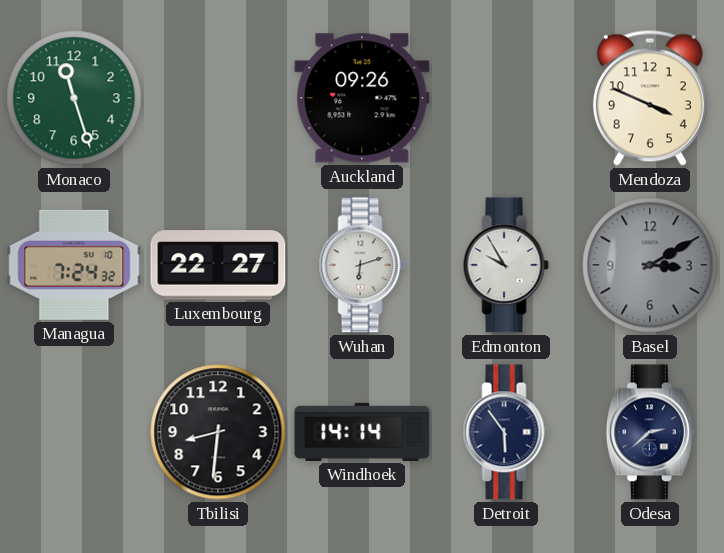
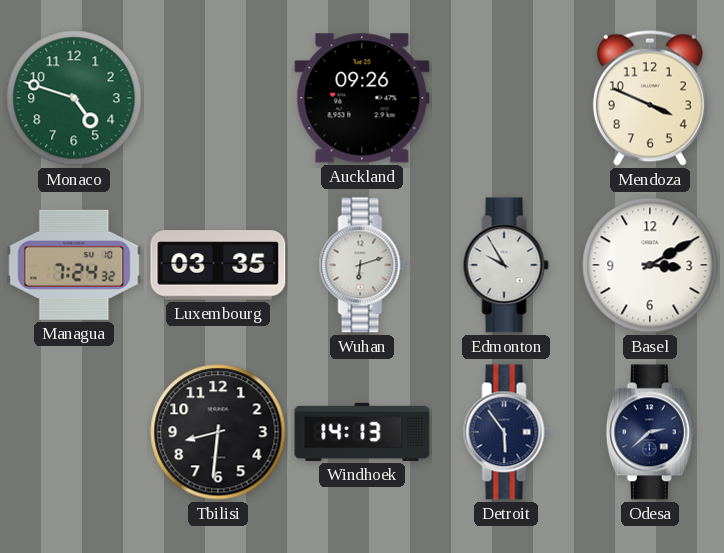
Monaco: 11:27 -> 4:48
Luxembourg: 22:27 -> 03:35
Basel dial: grey -> white
Windhoek: 14:14 -> 14:13
